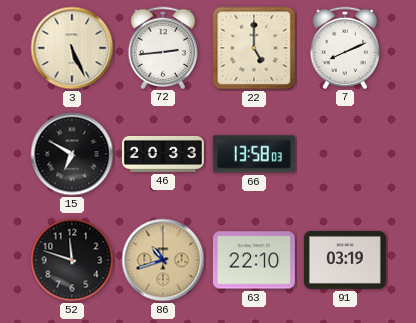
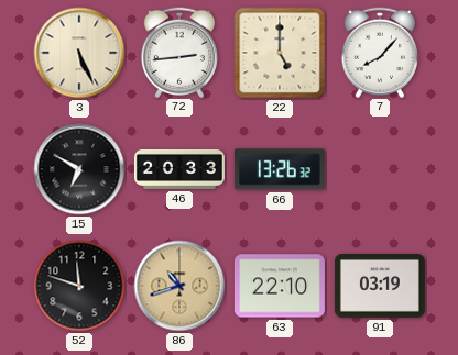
7: 8:11 -> 8:07
66: 13:58 -> 13:26
